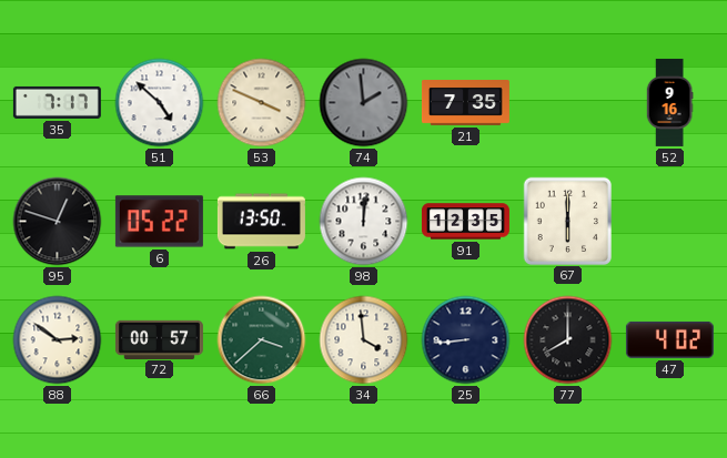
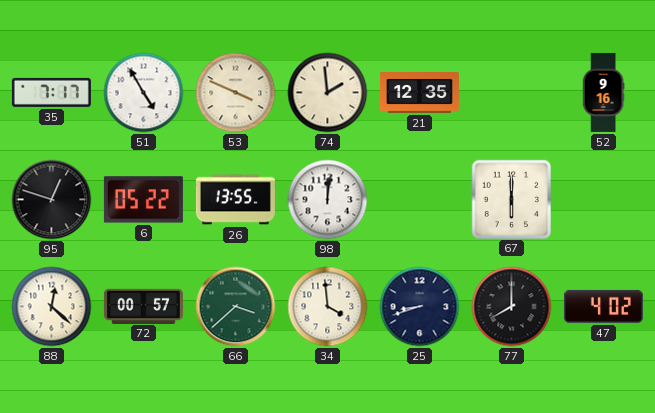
51: 4:52 -> 4:55
74 dial: grey -> cream
21: 7:35 -> 12:35
26: 13:50 -> 13:55
91: 12:35 -> none
88: 2:51 -> 12:22
25: 8:44 -> 8:42
